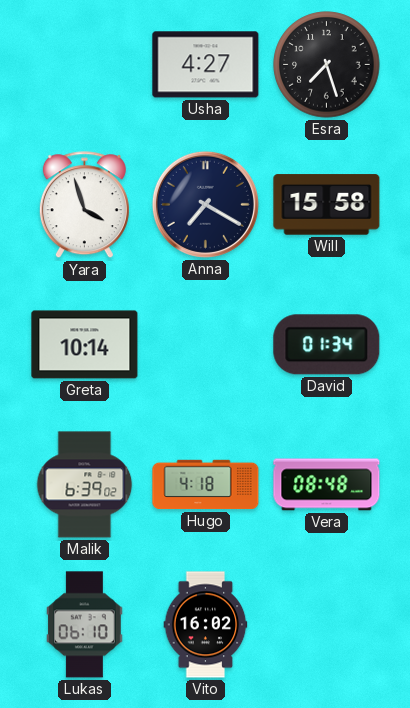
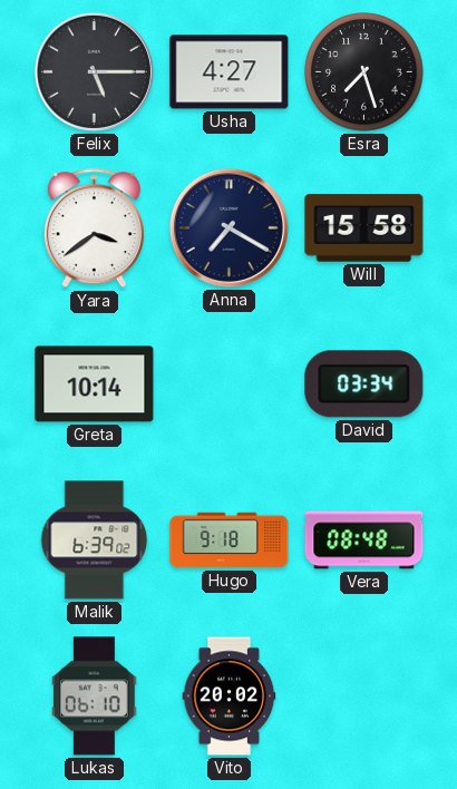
Felix: none -> 5:15
Yara: 3:57 -> 3:39
David: 01:34 -> 03:34
Hugo: 4:18 -> 9:18
Vito: 16:02 -> 20:02
